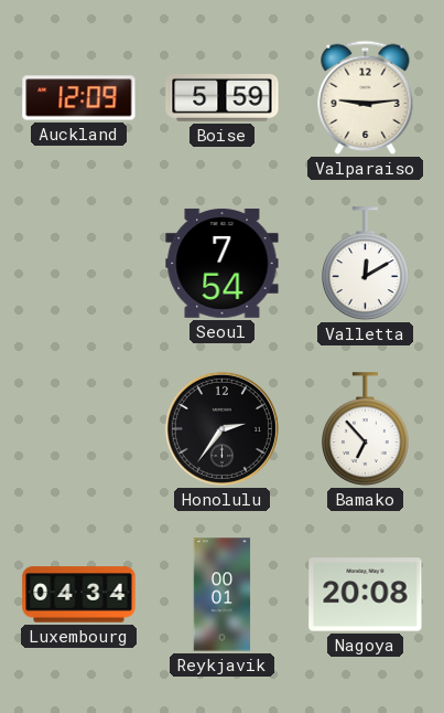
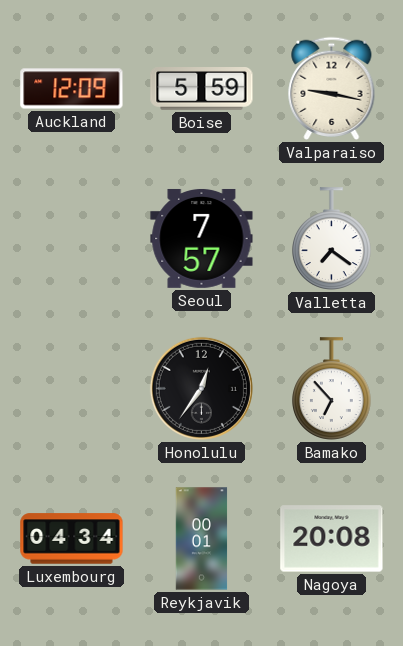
Valparaiso: 9:14 -> 9:17
Seoul: 7:54 -> 7:57
Valletta: 12:10 -> 7:21
Honolulu: 2:36 -> 12:36
